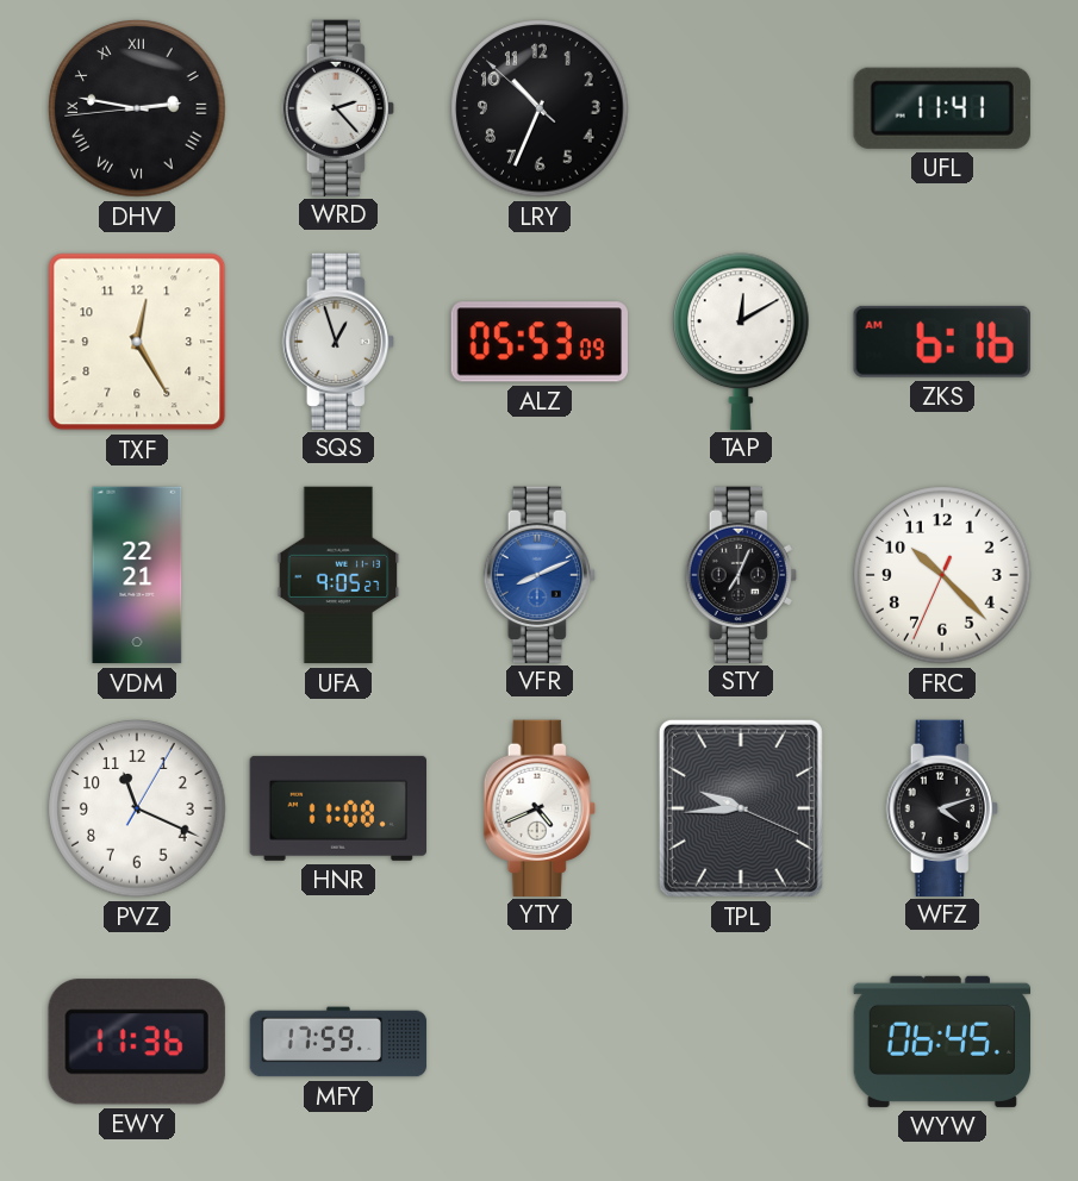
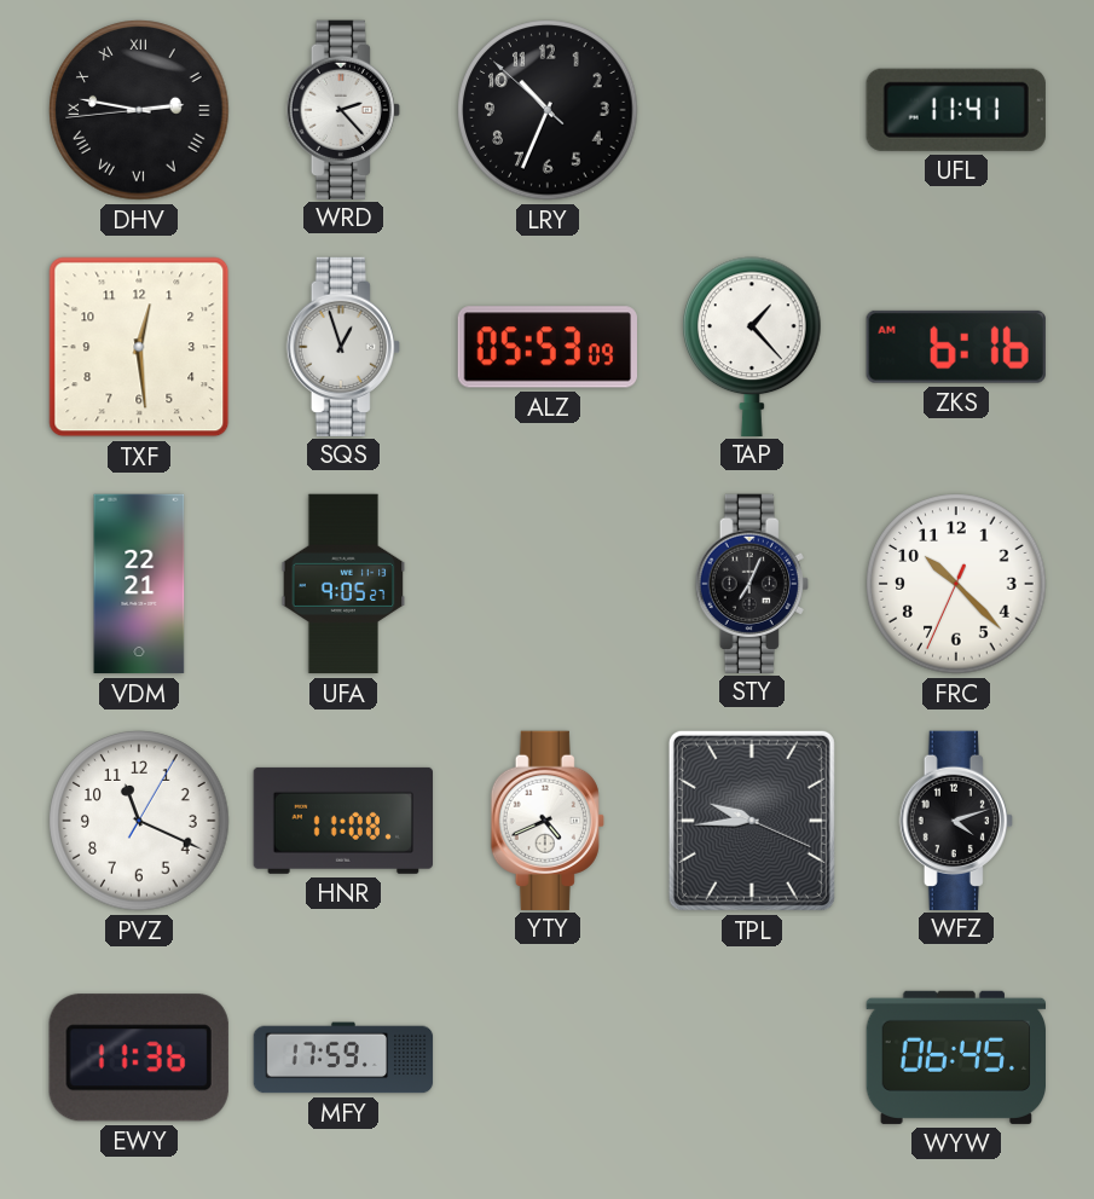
TXF: 12:25 -> 12:29
TAP: 12:10 -> 1:23
VFR: 8:11 -> none
